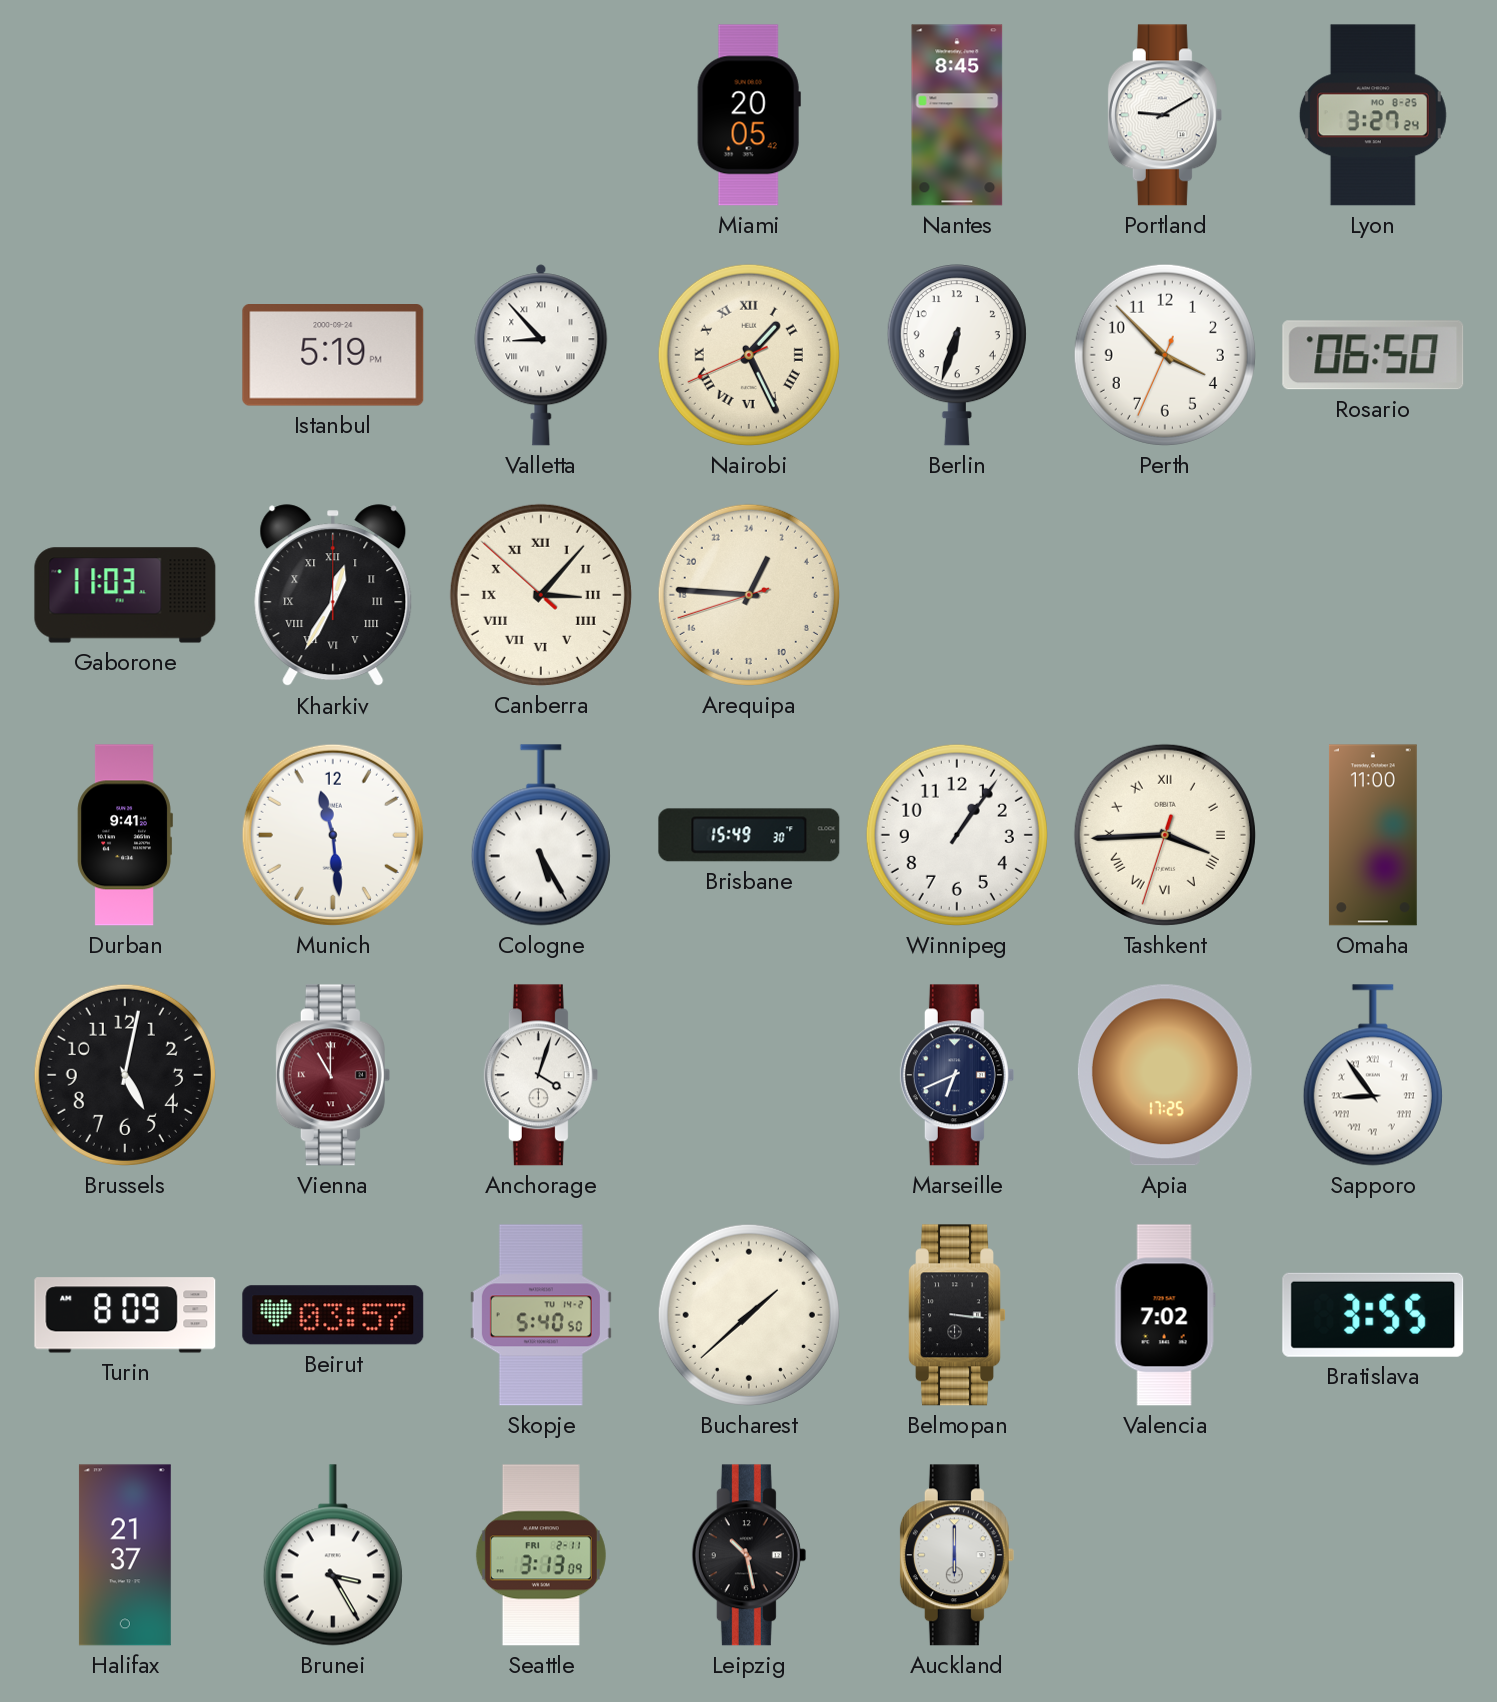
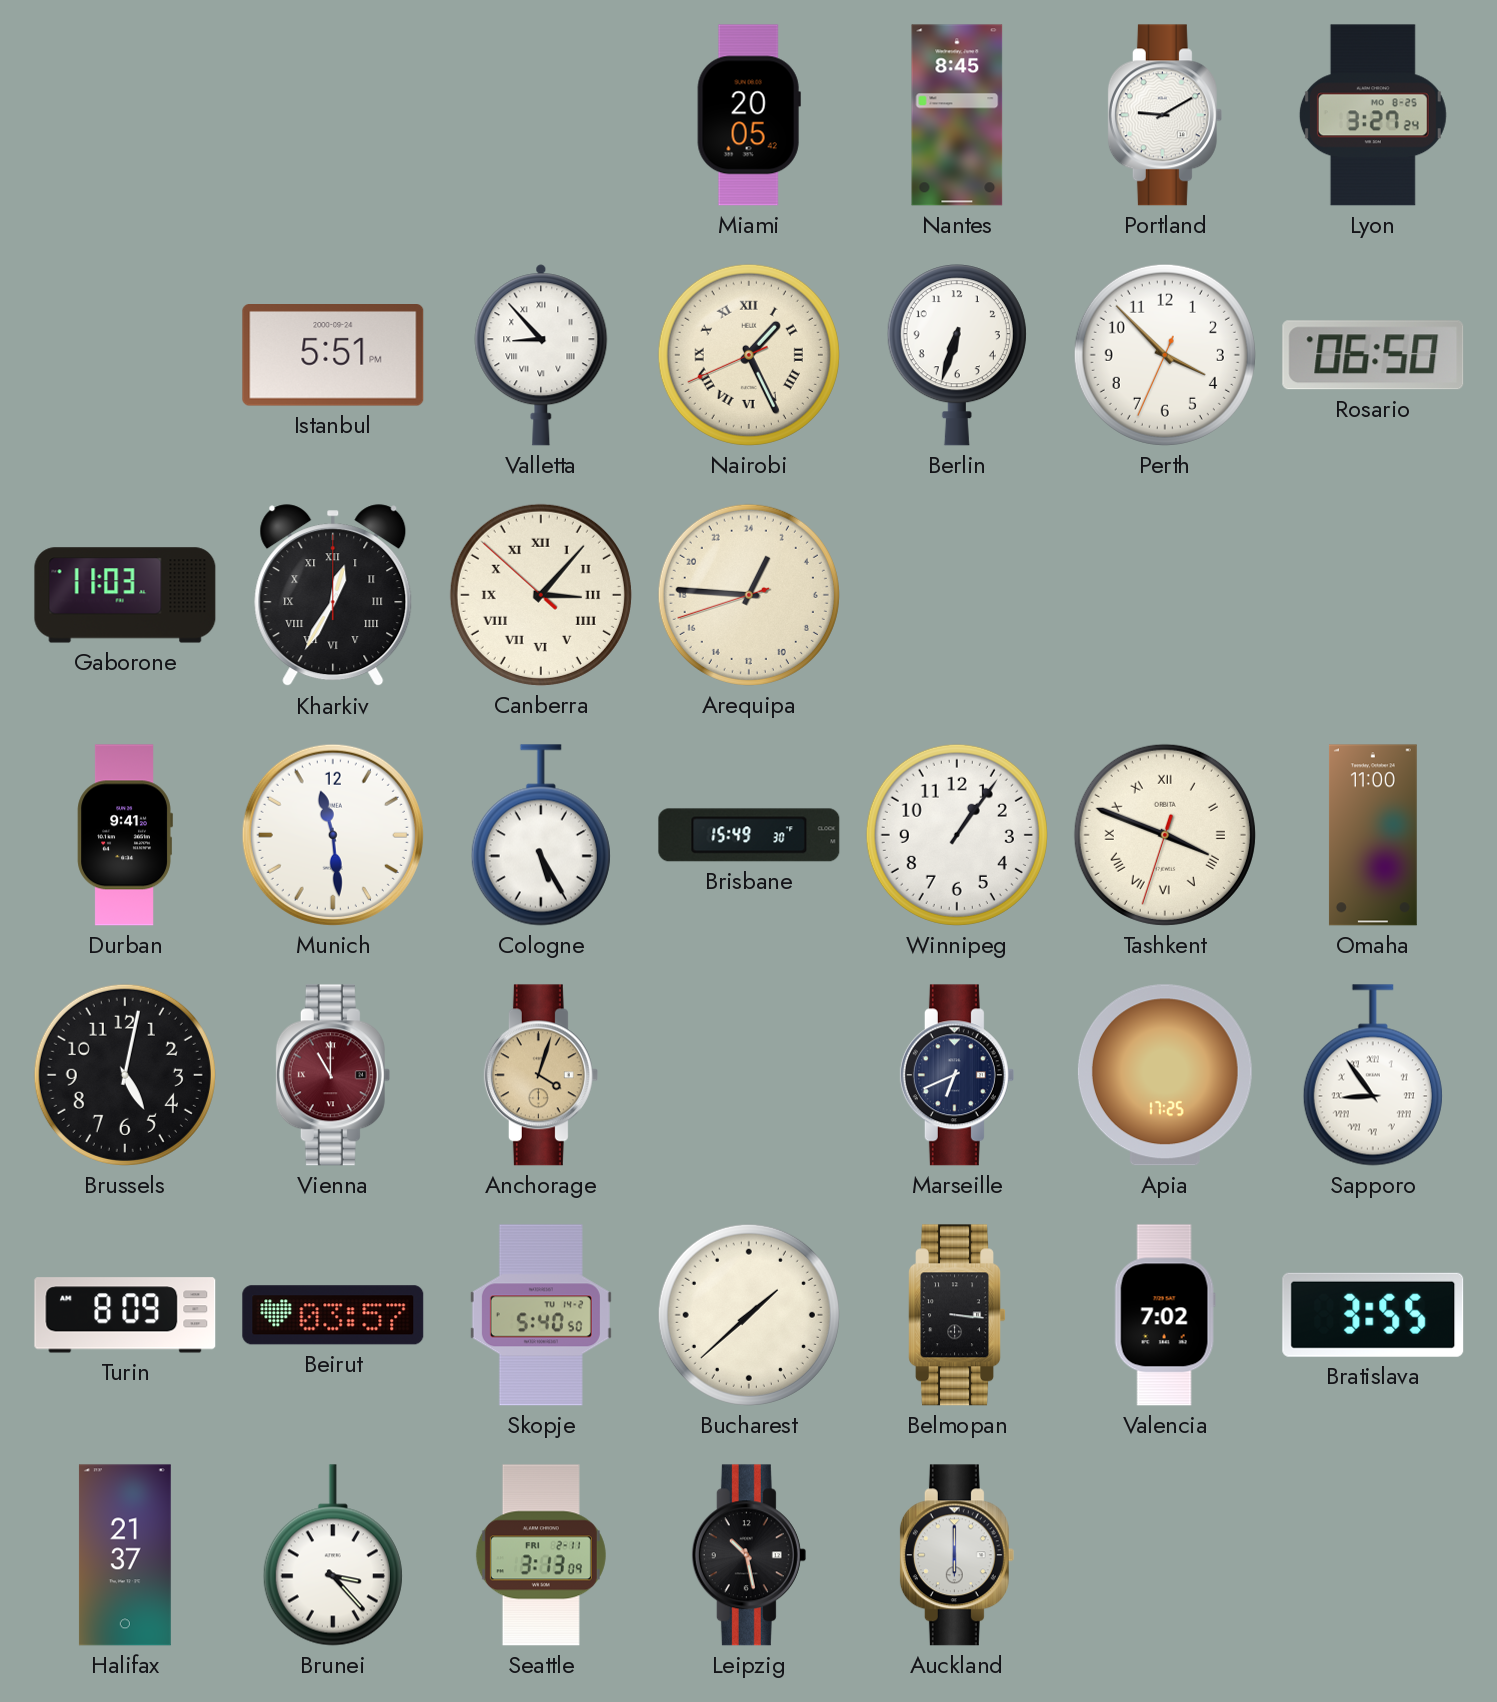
Istanbul: 5:19 -> 5:51
Tashkent: 3:44 -> 3:48
Anchorage dial: white -> champagne
Brunei: 3:25 -> 3:23
